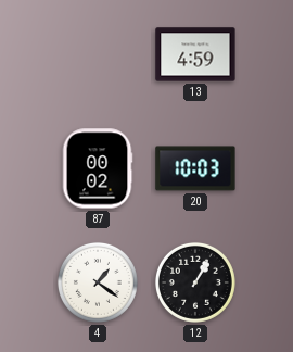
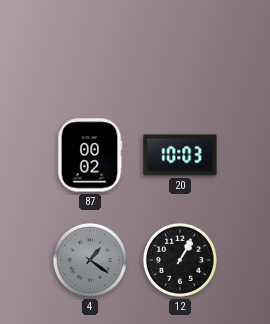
13: 4:59 -> none
4 dial: white -> grey
